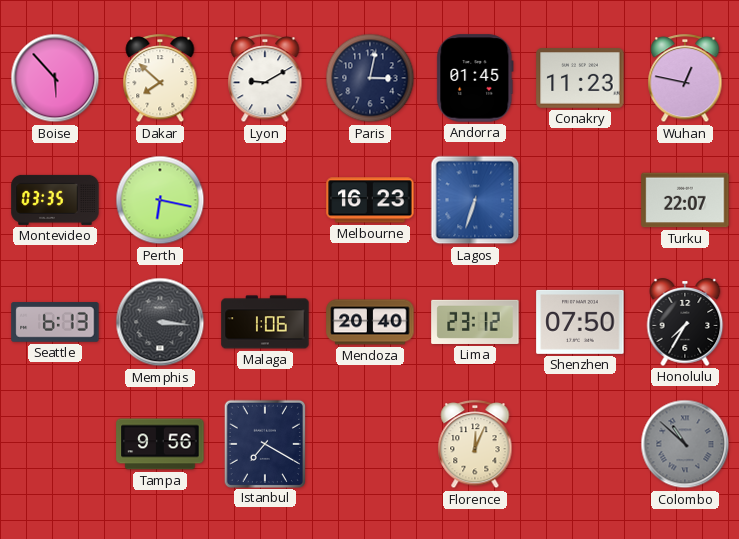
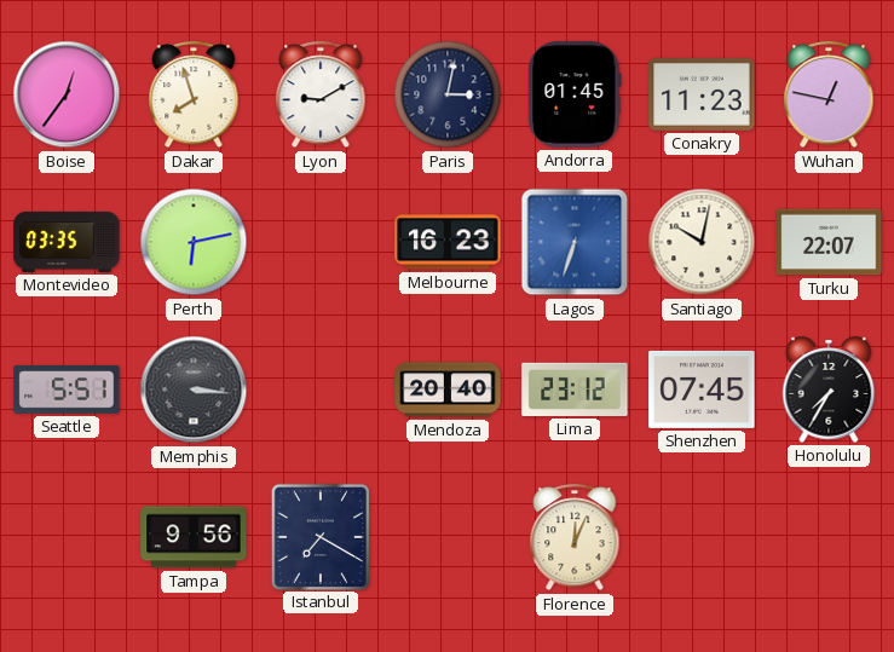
Boise: 5:53 -> 12:36
Dakar: 7:52 -> 7:57
Perth: 6:17 -> 6:13
Santiago: none -> 10:02
Seattle: 6:13 -> 5:51
Malaga: 1:06 -> none
Shenzhen: 07:50 -> 07:45
Colombo: 10:52 -> none
